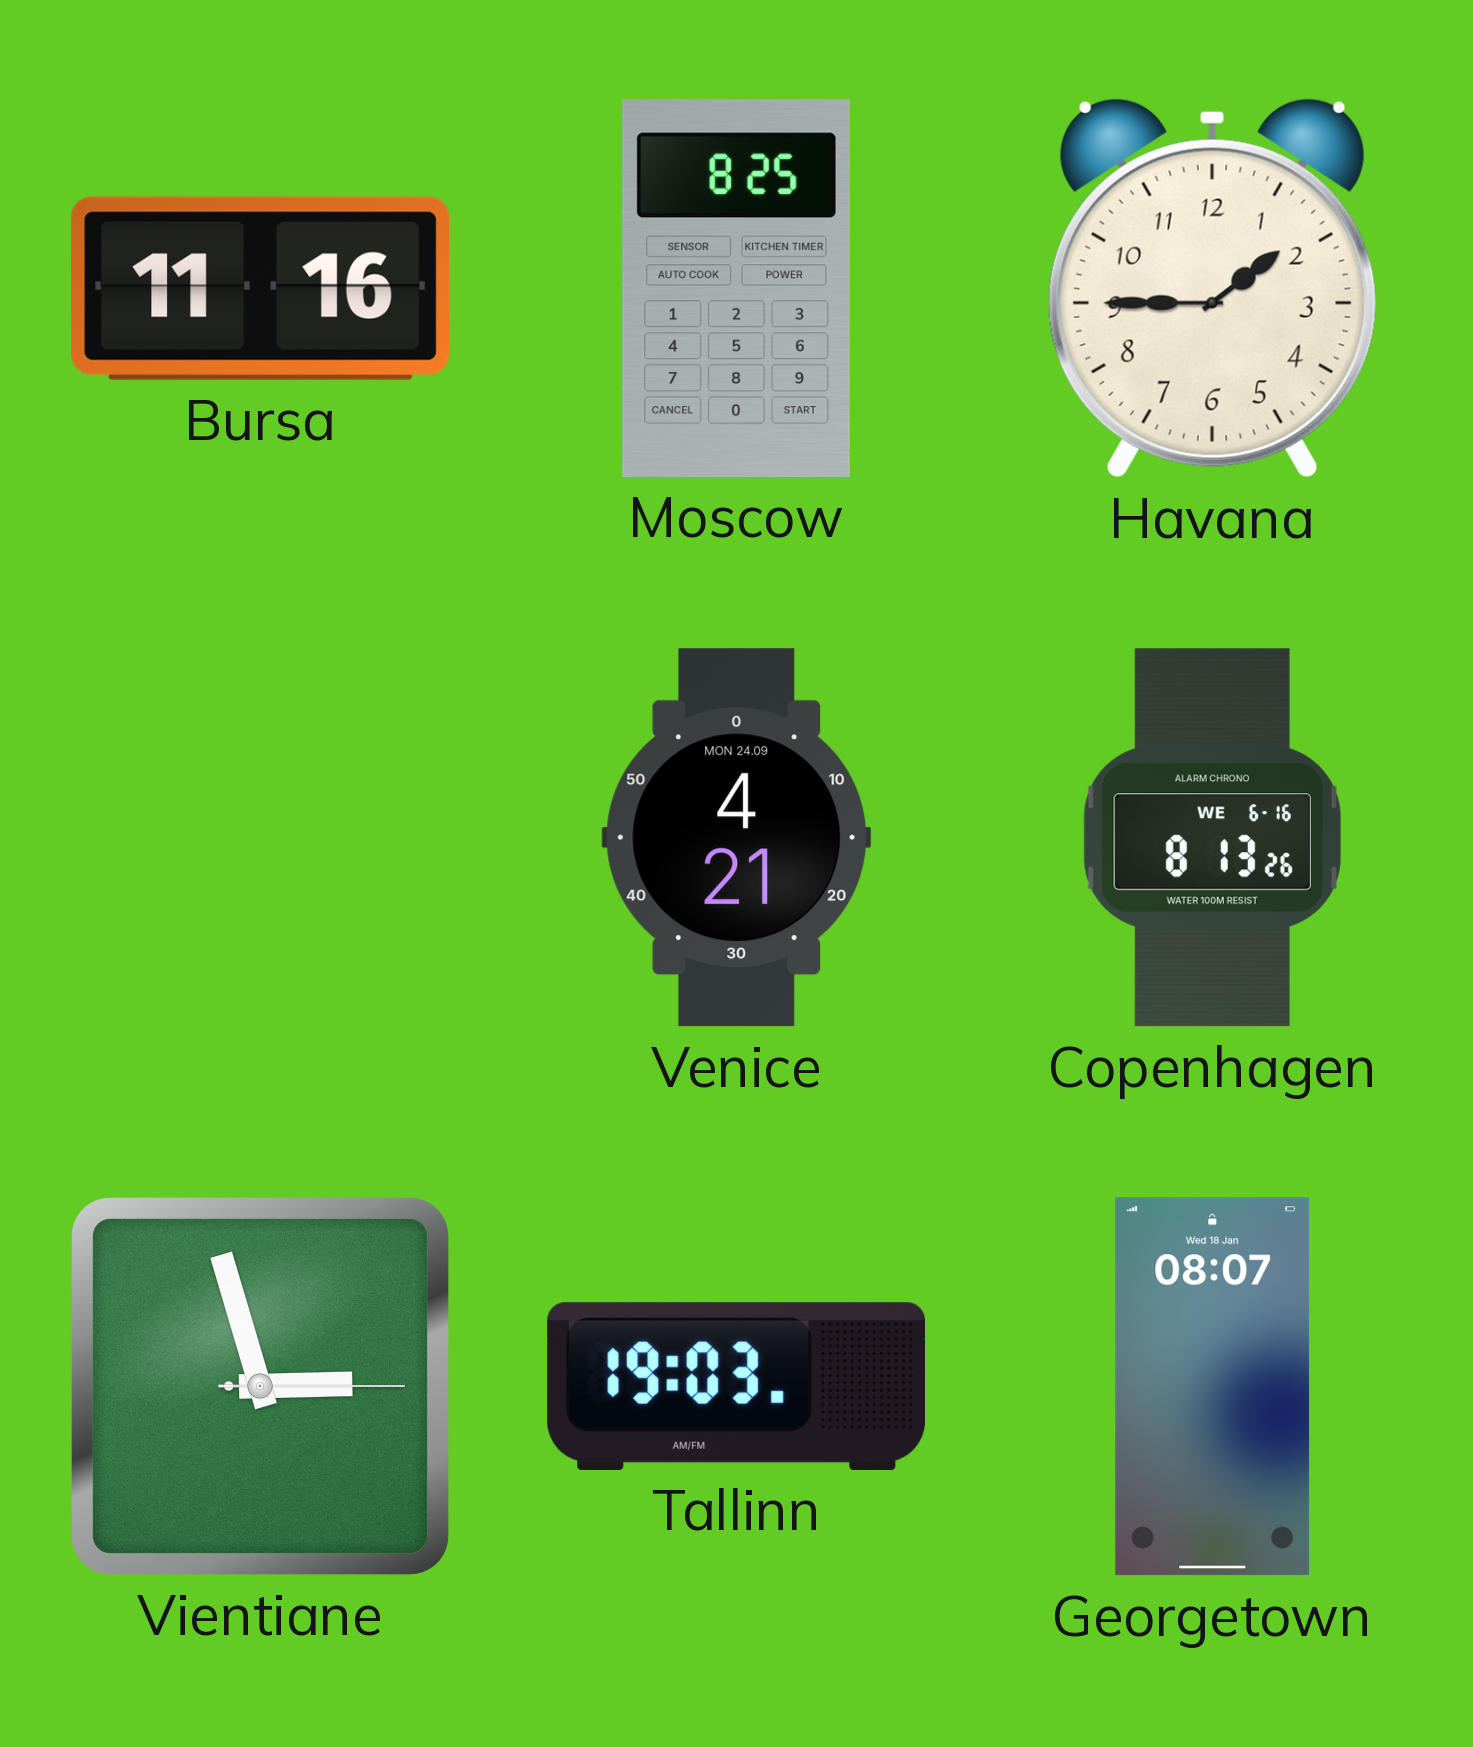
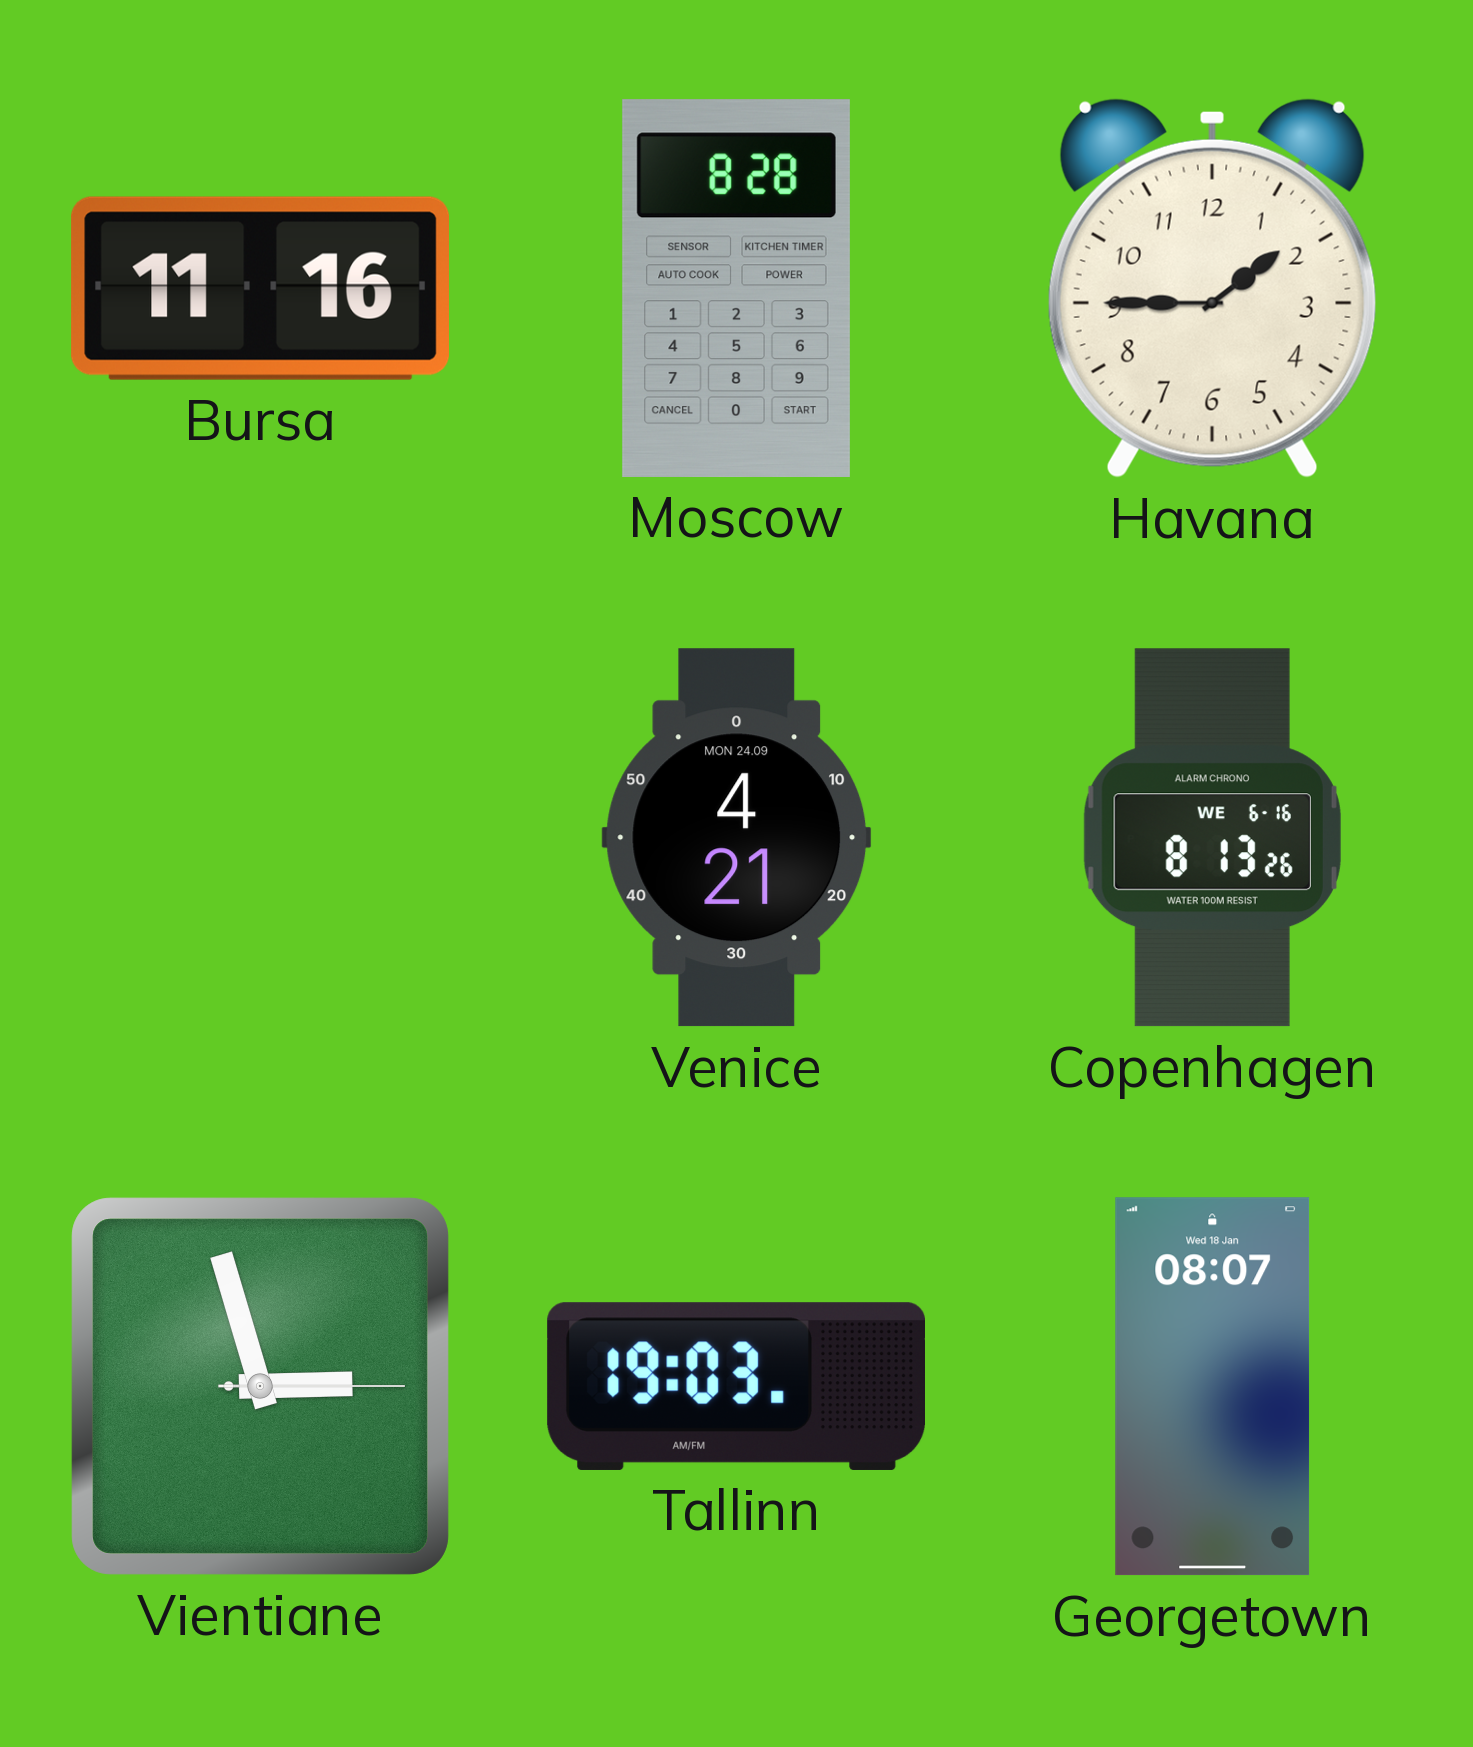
Moscow: 8:25 -> 8:28
